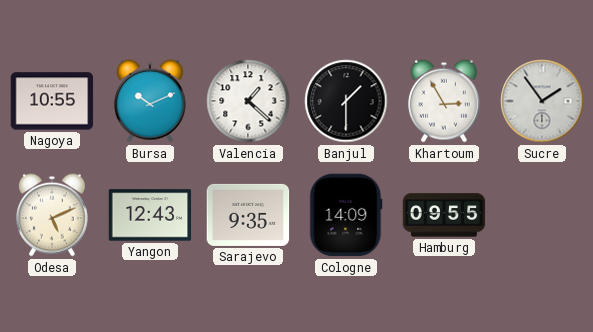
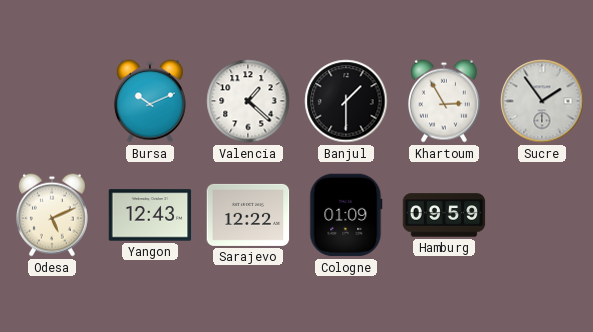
Nagoya: 10:55 -> none
Sarajevo: 9:35 -> 12:22
Cologne: 14:09 -> 01:09
Hamburg: 09:55 -> 09:59
